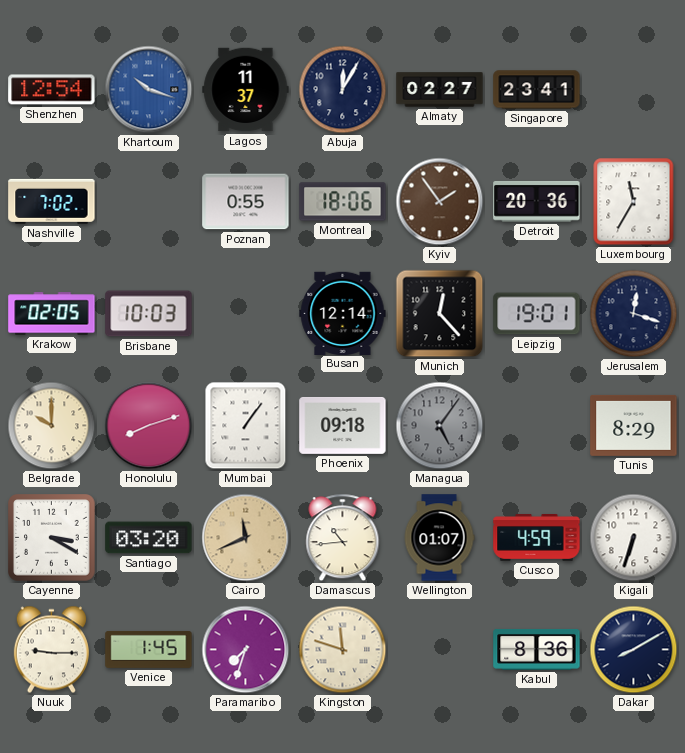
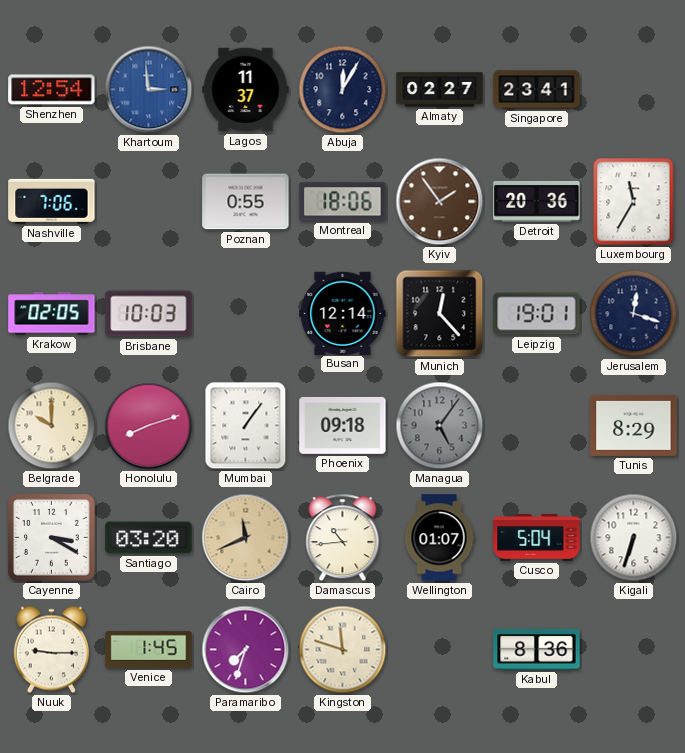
Khartoum: 10:18 -> 2:59
Nashville: 7:02 -> 7:06
Cusco: 4:59 -> 5:04
Dakar: 8:10 -> none
